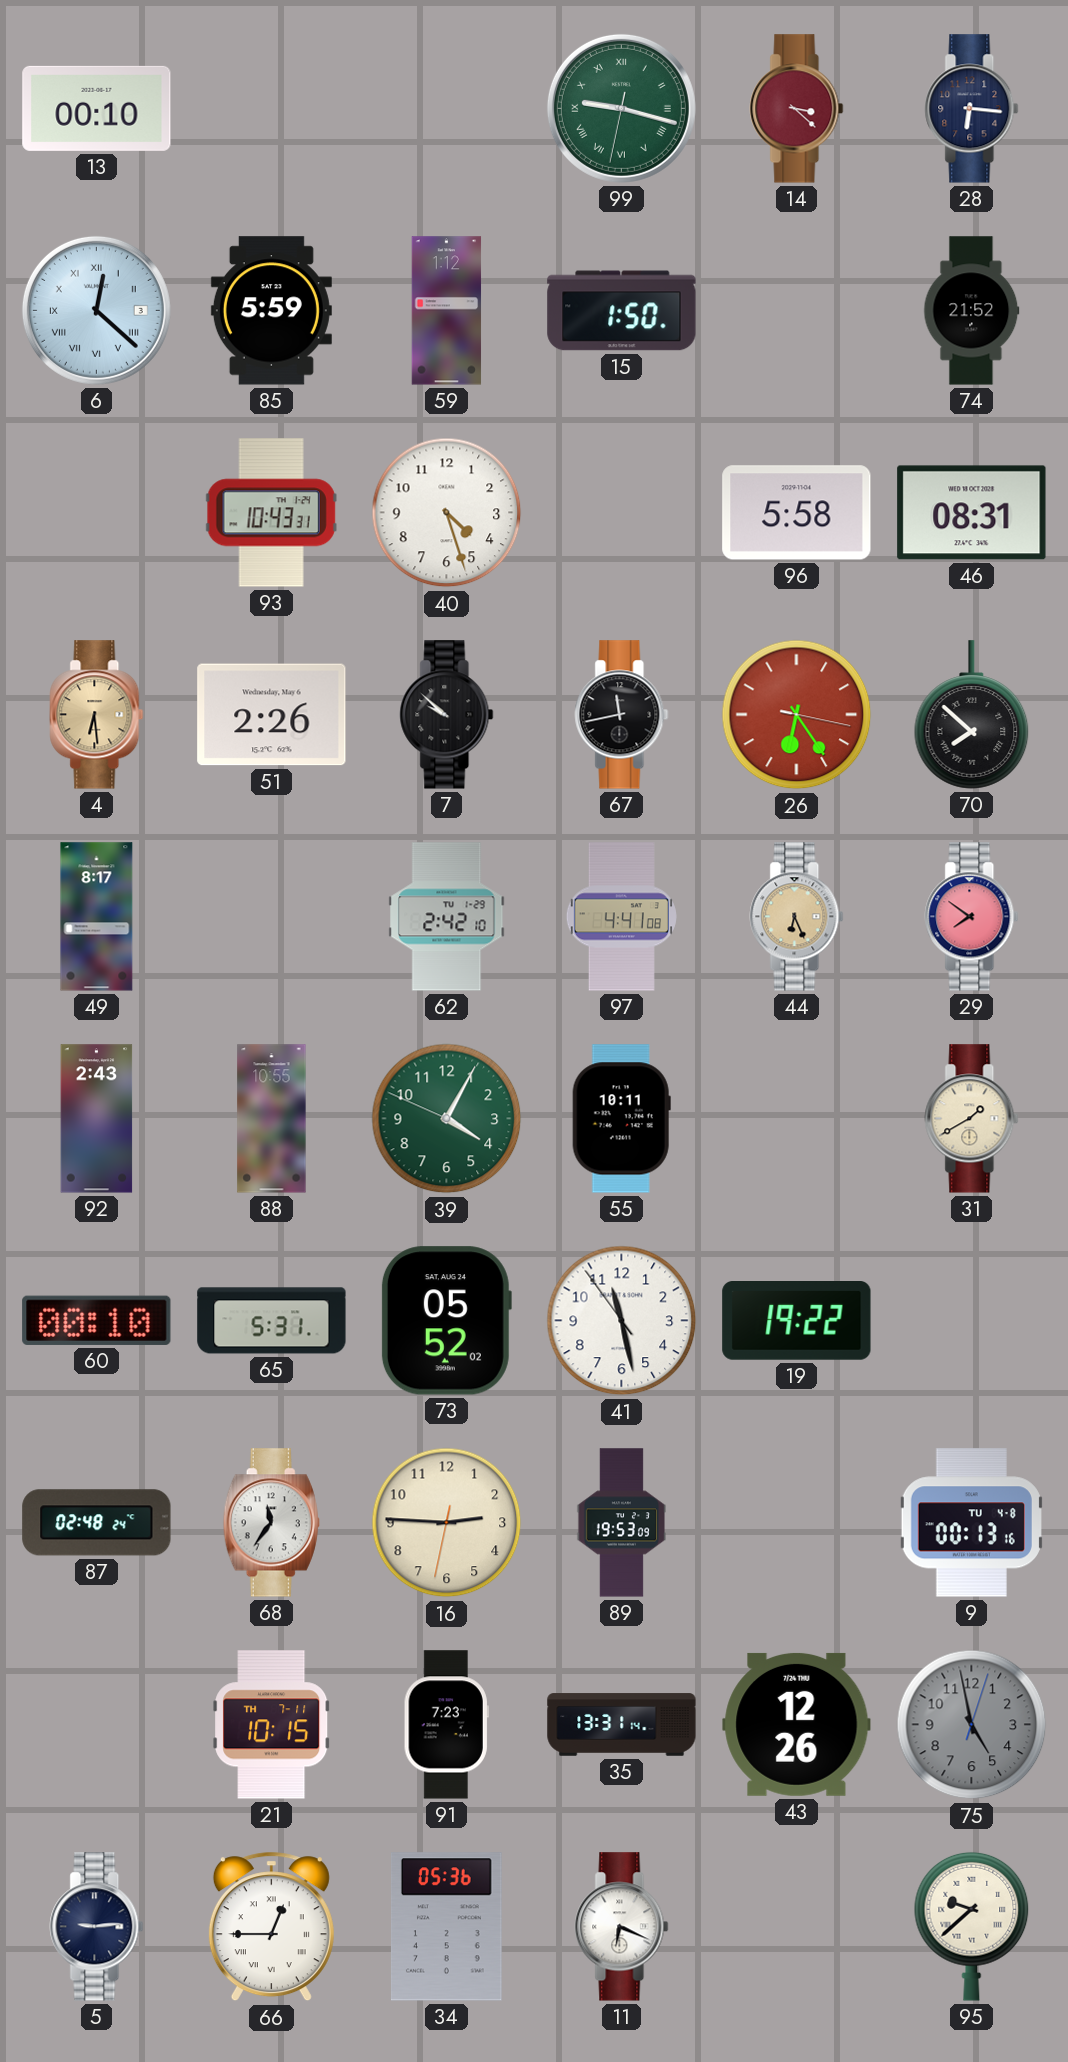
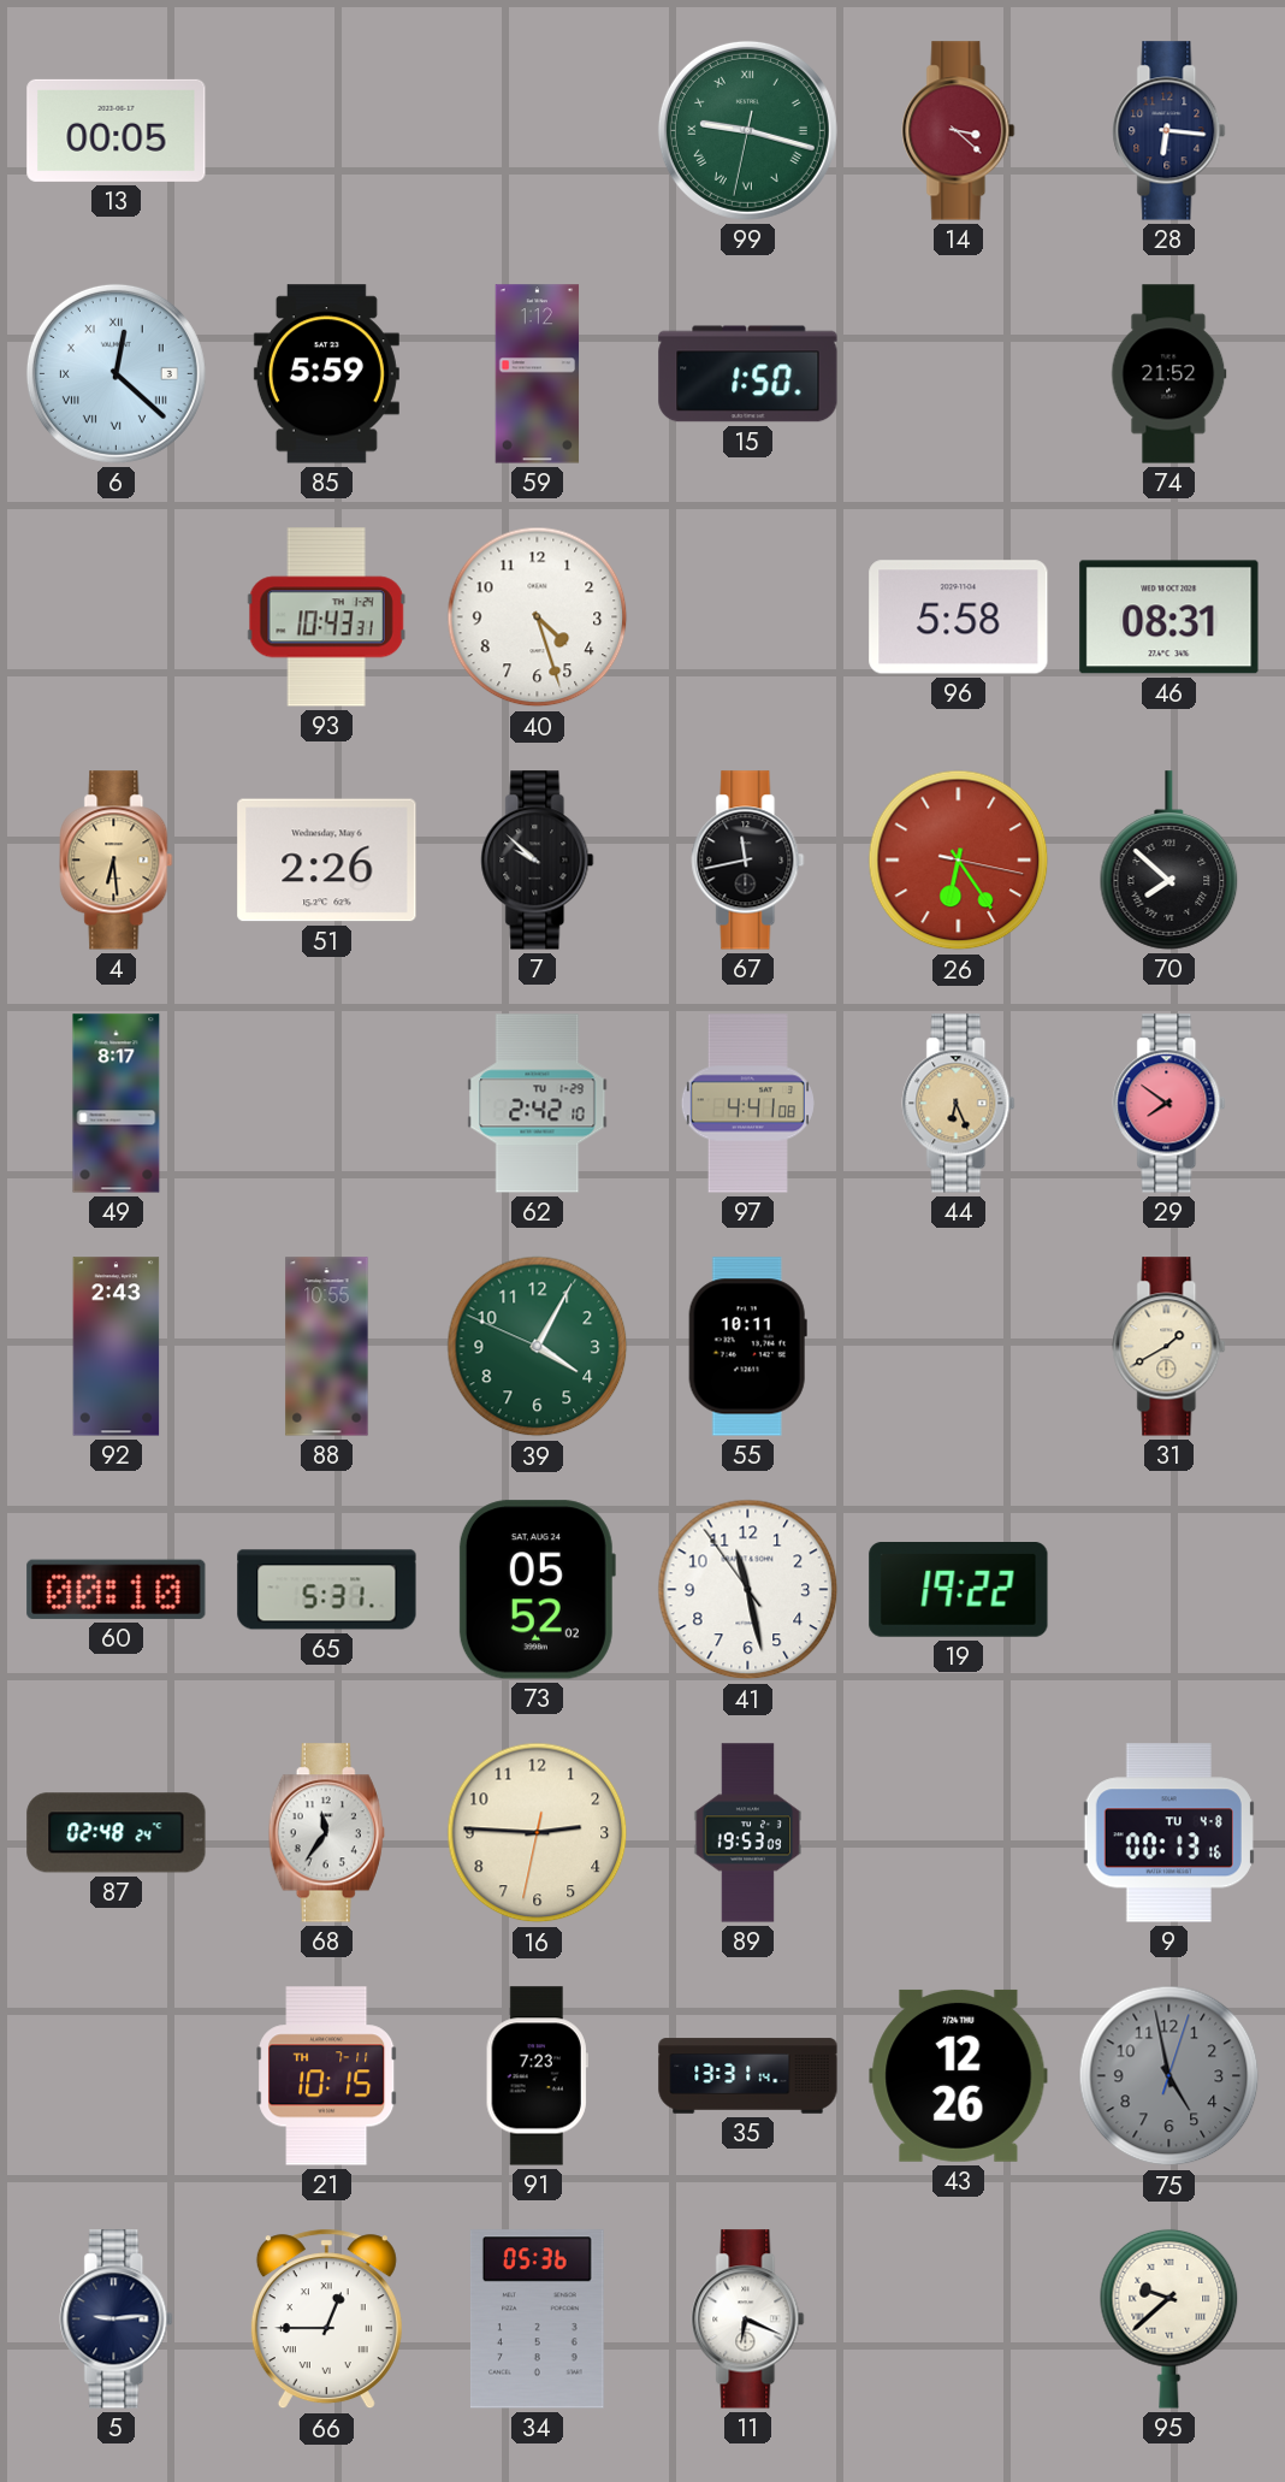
13: 00:10 -> 00:05
